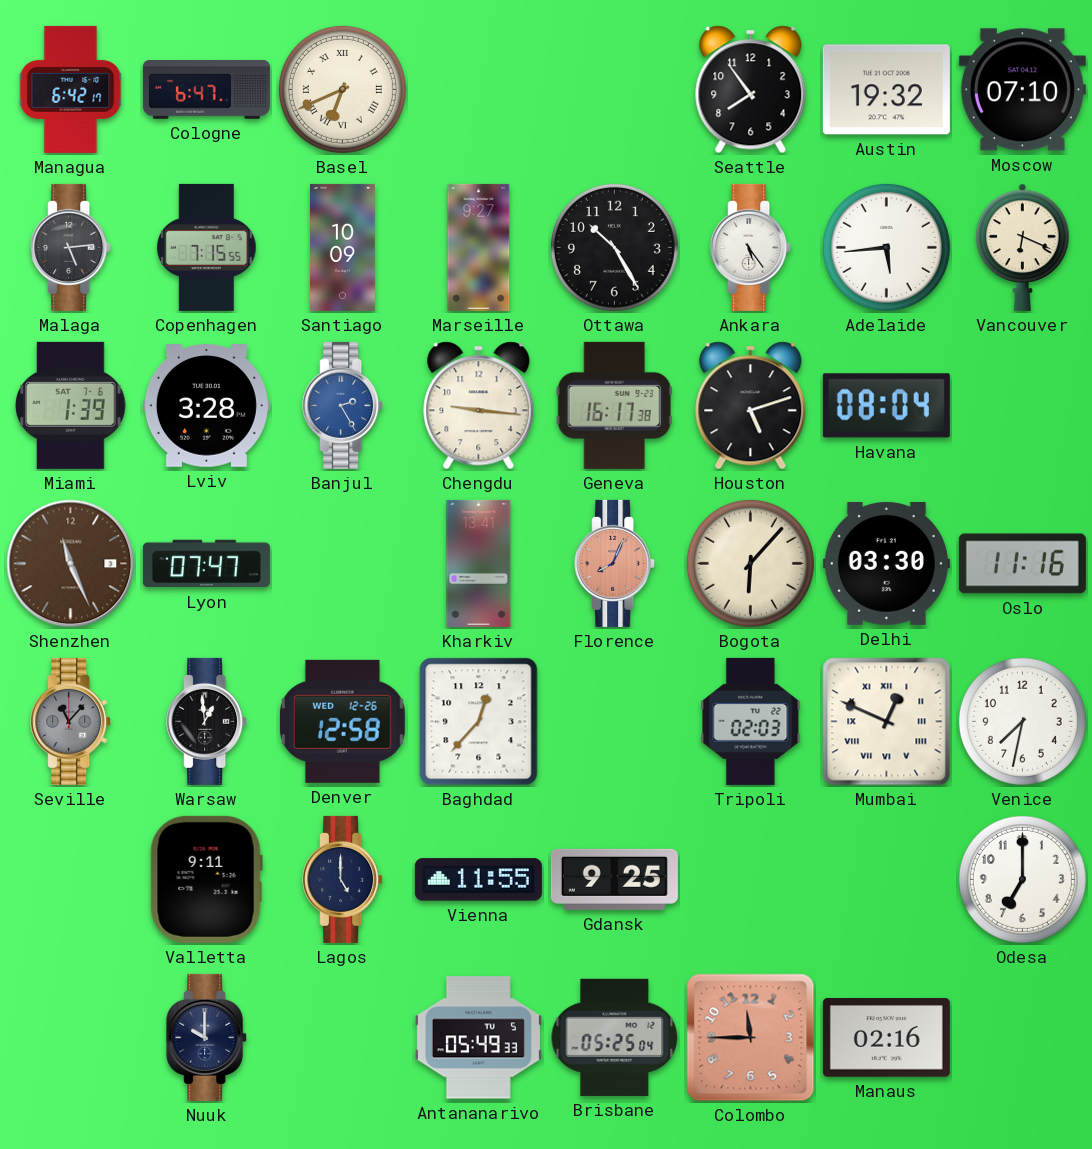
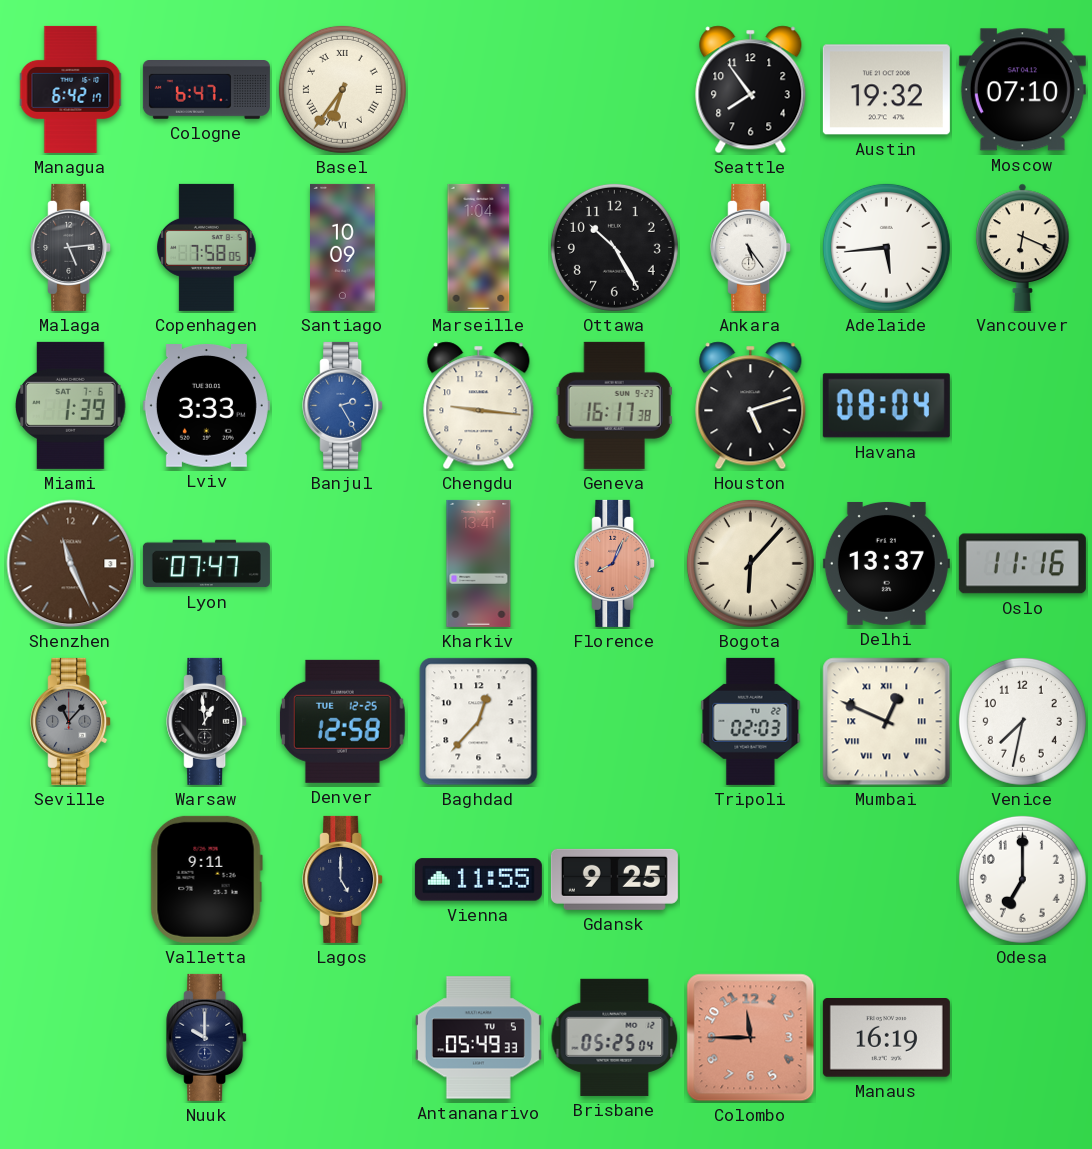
Basel: 6:41 -> 6:36
Copenhagen: 7:15 -> 7:58
Marseille: 9:27 -> 1:04
Lviv: 3:28 -> 3:33
Delhi: 03:30 -> 13:37
Denver date: WED 12-26 -> TUE 12-25
Manaus: 02:16 -> 16:19
